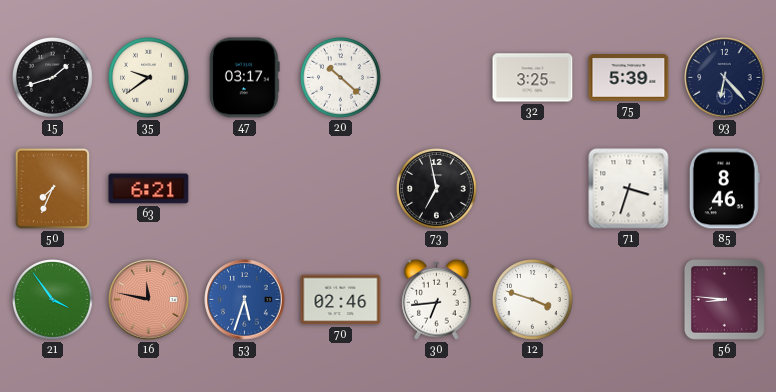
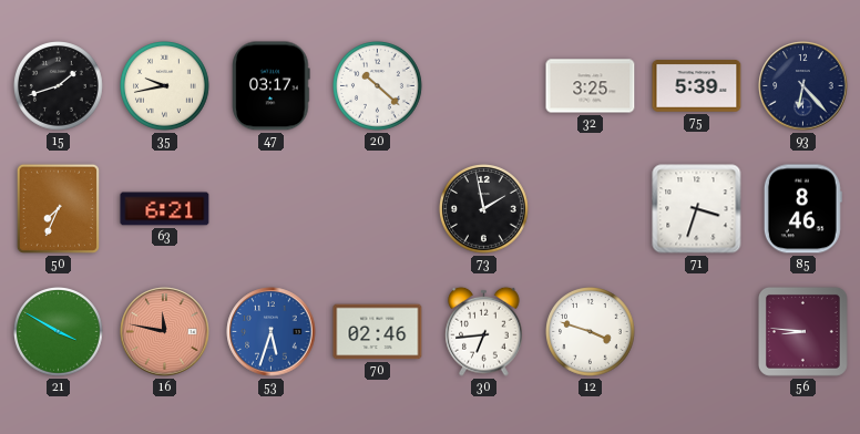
35: 9:39 -> 9:43
73: 6:58 -> 1:58
21: 3:54 -> 3:50
